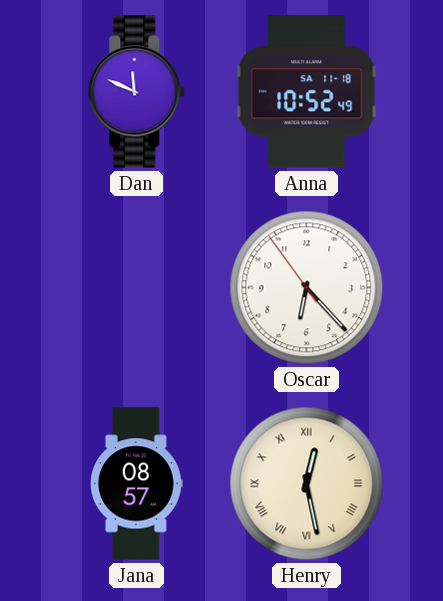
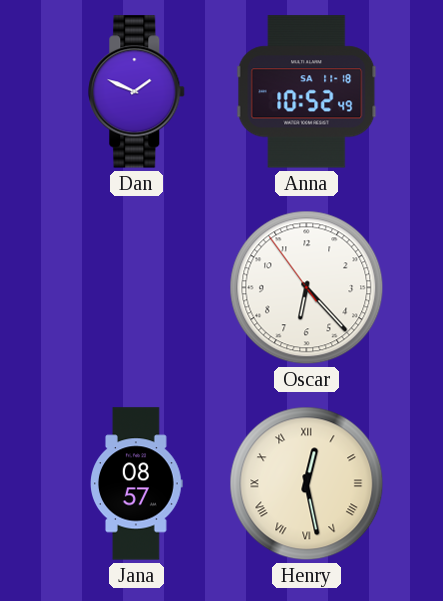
Dan: 11:49 -> 1:49
